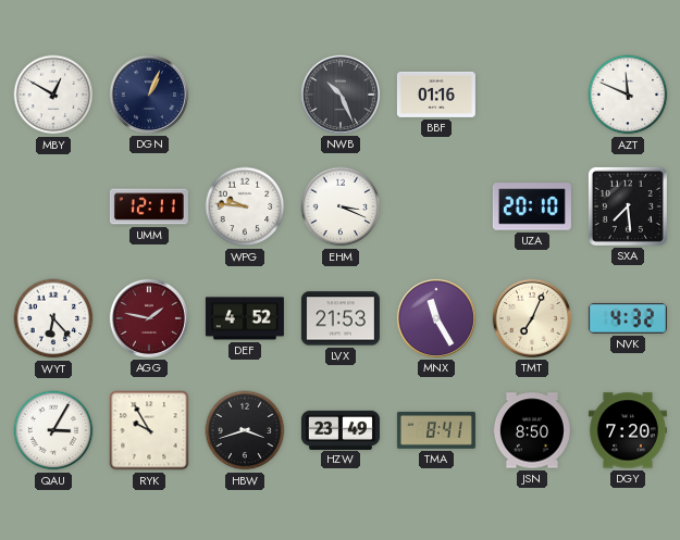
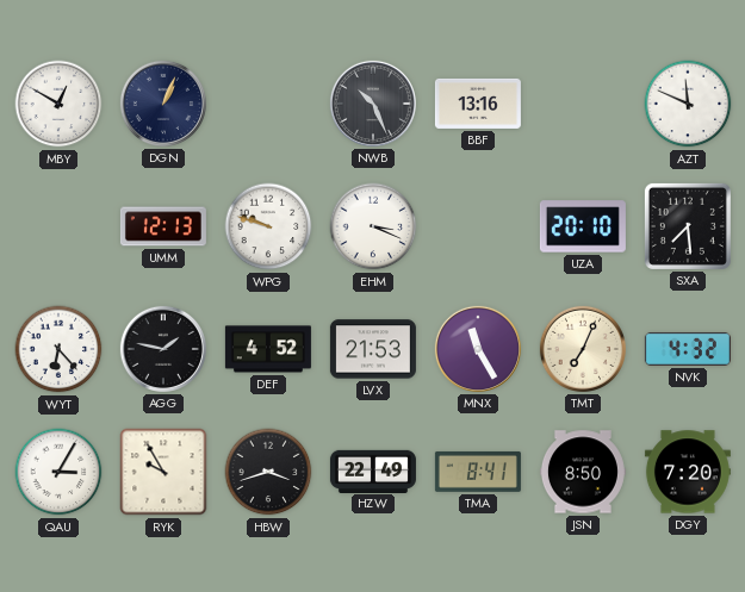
BBF: 01:16 -> 13:16
UMM: 12:11 -> 12:13
WPG: 9:46 -> 9:48
AGG dial: burgundy -> black
HZW: 23:49 -> 22:49
